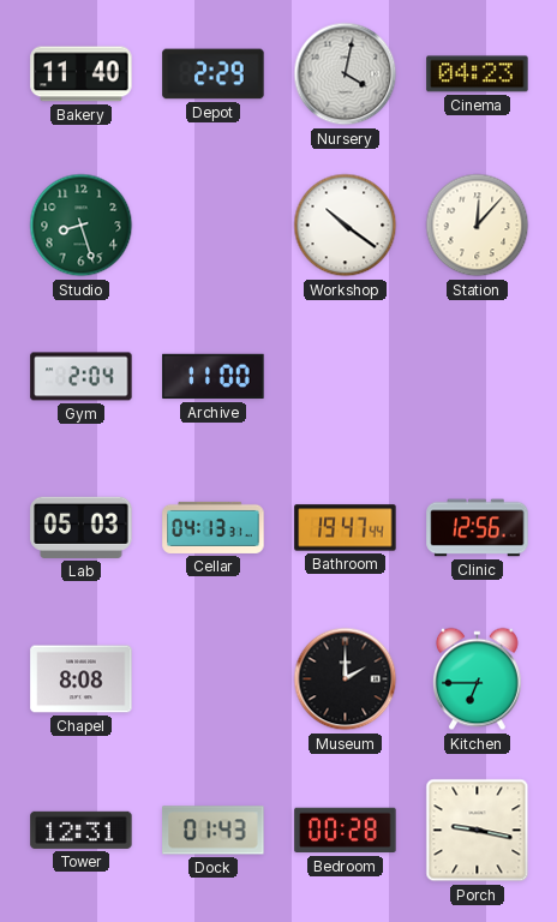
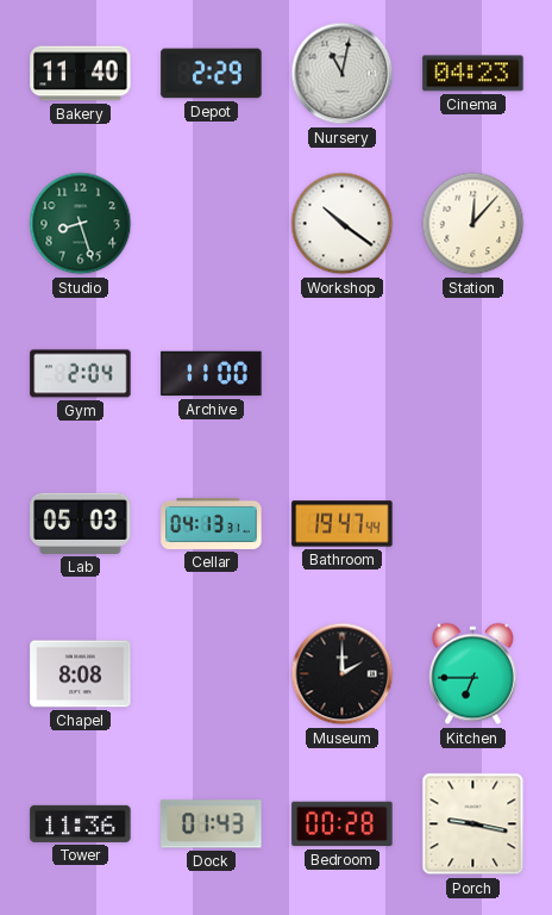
Nursery: 4:02 -> 11:02
Clinic: 12:56 -> none
Tower: 12:31 -> 11:36
